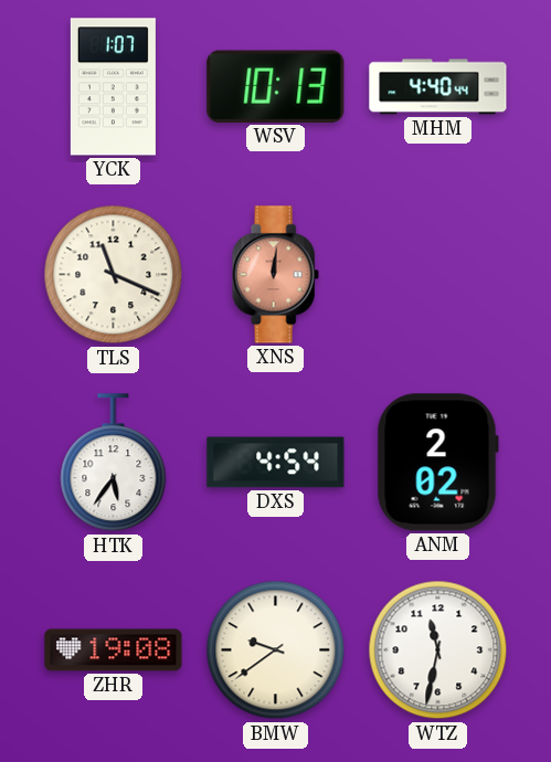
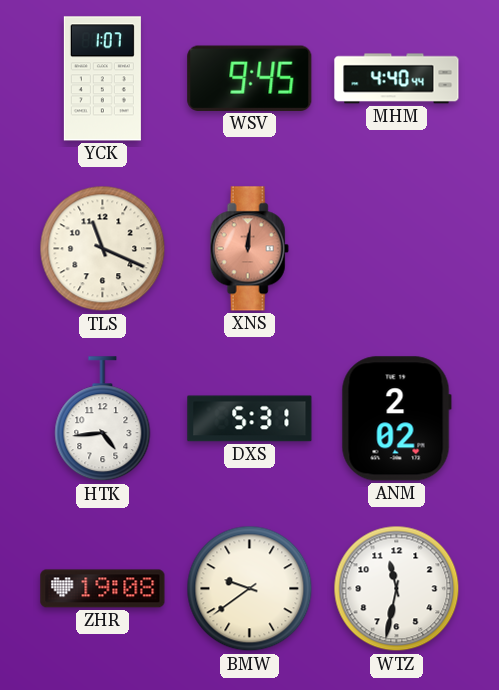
WSV: 10:13 -> 9:45
HTK: 5:36 -> 4:44
DXS: 4:54 -> 5:31
